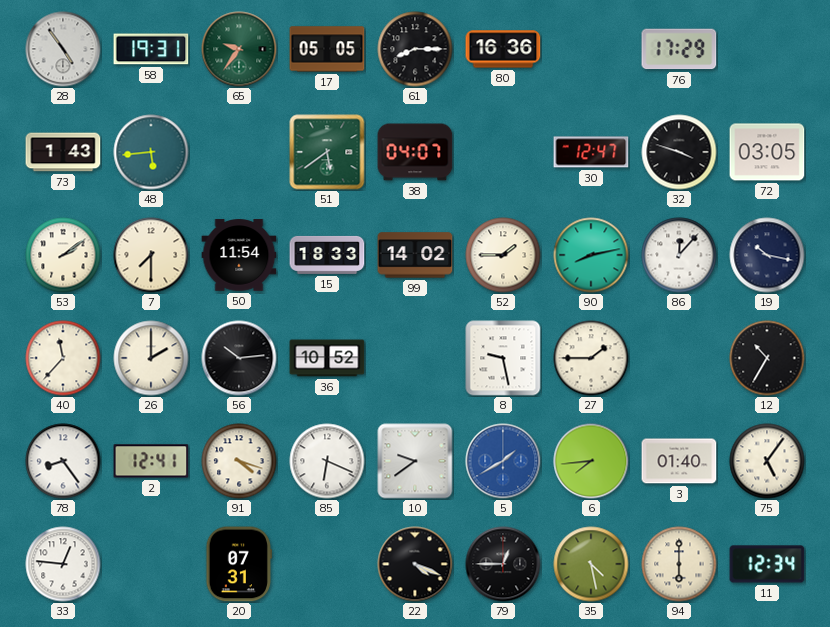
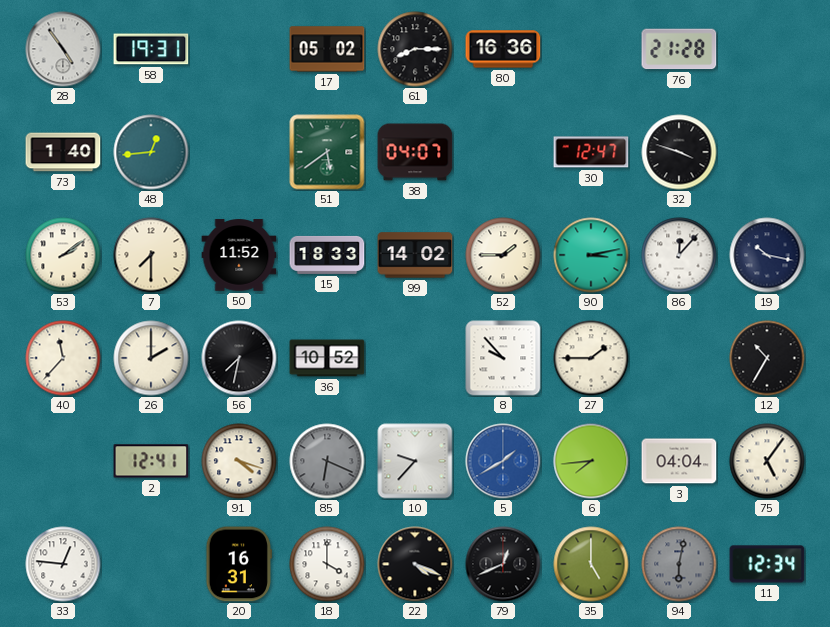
65: 9:36 -> none
17: 05:05 -> 05:02
76: 17:29 -> 21:28
73: 1:43 -> 1:40
48: 5:44 -> 12:44
72: 03:05 -> none
50: 11:54 -> 11:52
90: 8:13 -> 3:13
56: 10:14 -> 7:32
8: 9:28 -> 9:53
78: 8:24 -> none
85 dial: white -> grey
10: 9:39 -> 9:37
3: 01:40 -> 04:04
20: 07:31 -> 16:31
18: none -> 4:00
79: 12:45 -> 12:41
35: 4:28 -> 5:00
94: 6:00 -> 6:02
94 dial: cream -> grey
